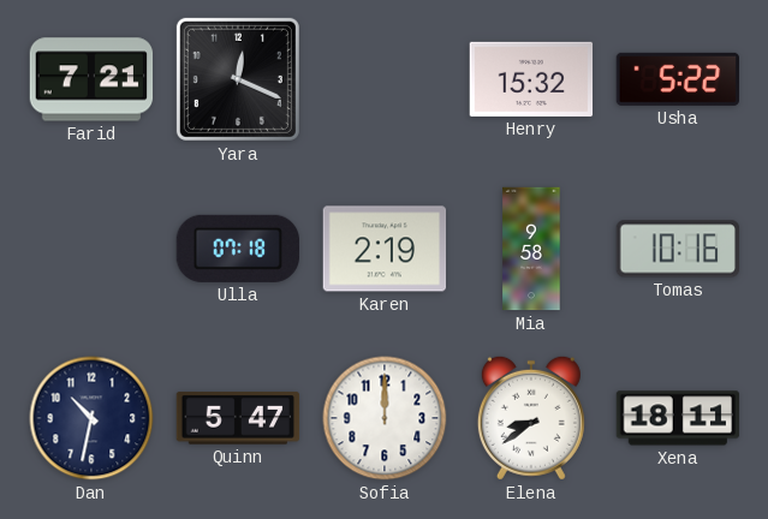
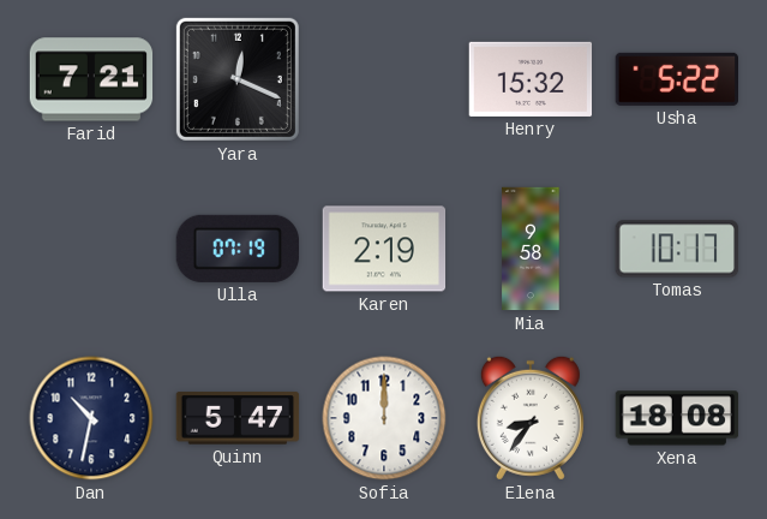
Ulla: 07:18 -> 07:19
Tomas: 10:16 -> 10:17
Elena: 8:39 -> 8:36
Xena: 18:11 -> 18:08
